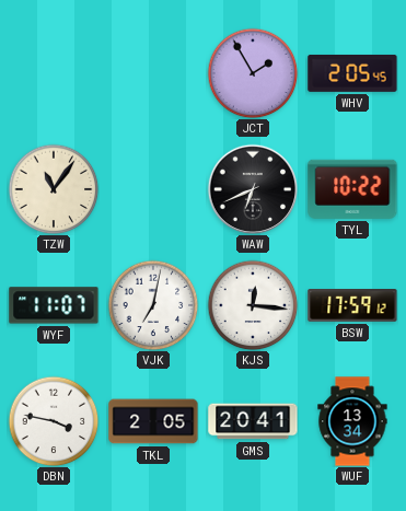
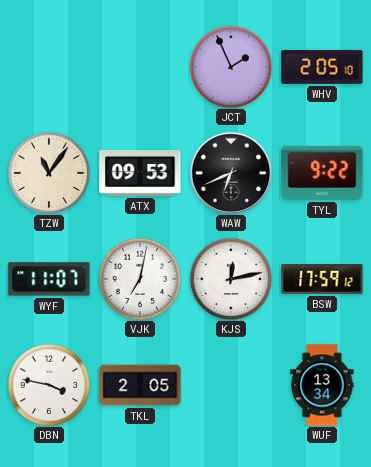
JCT: 1:55 -> 1:56
WHV: 2:05:45 -> 2:05:10
ATX: none -> 09:53
TYL: 10:22 -> 9:22
KJS: 12:16 -> 12:13
GMS: 20:41 -> none
